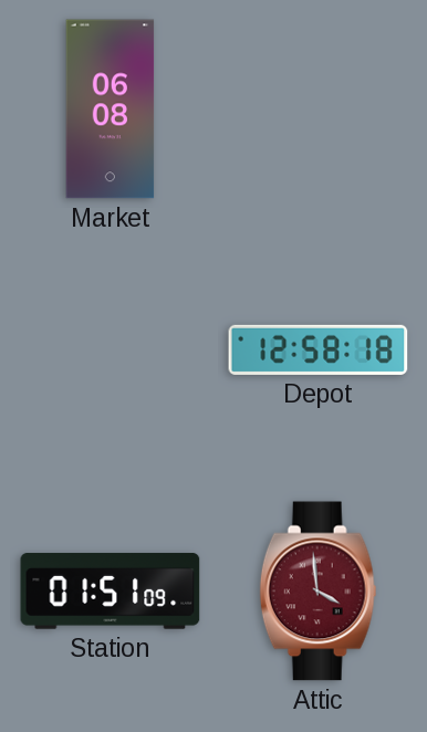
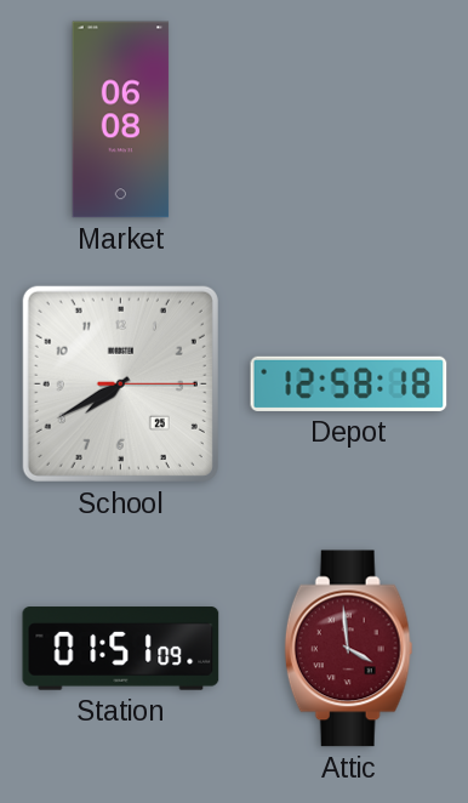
School: none -> 7:40
